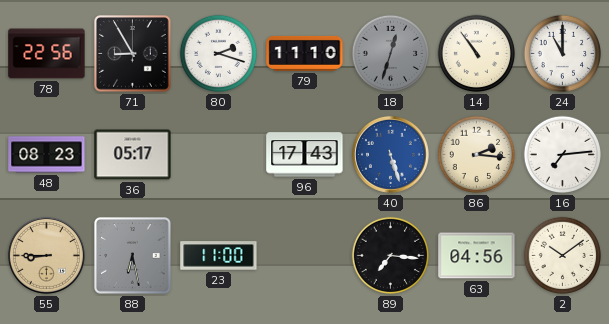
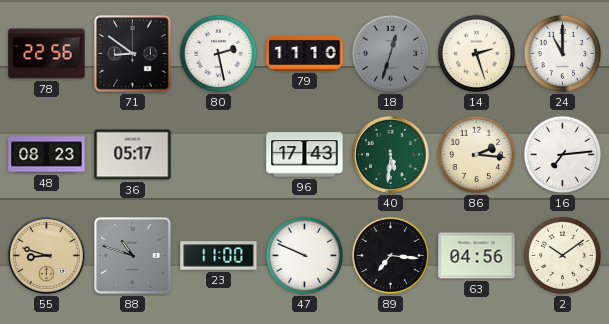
71: 8:55 -> 8:51
80: 2:18 -> 2:28
14: 10:54 -> 2:27
40: 5:27 -> 5:31
40 dial: blue -> green
55: 8:45 -> 8:48
88: 6:28 -> 10:48
47: none -> 9:49
